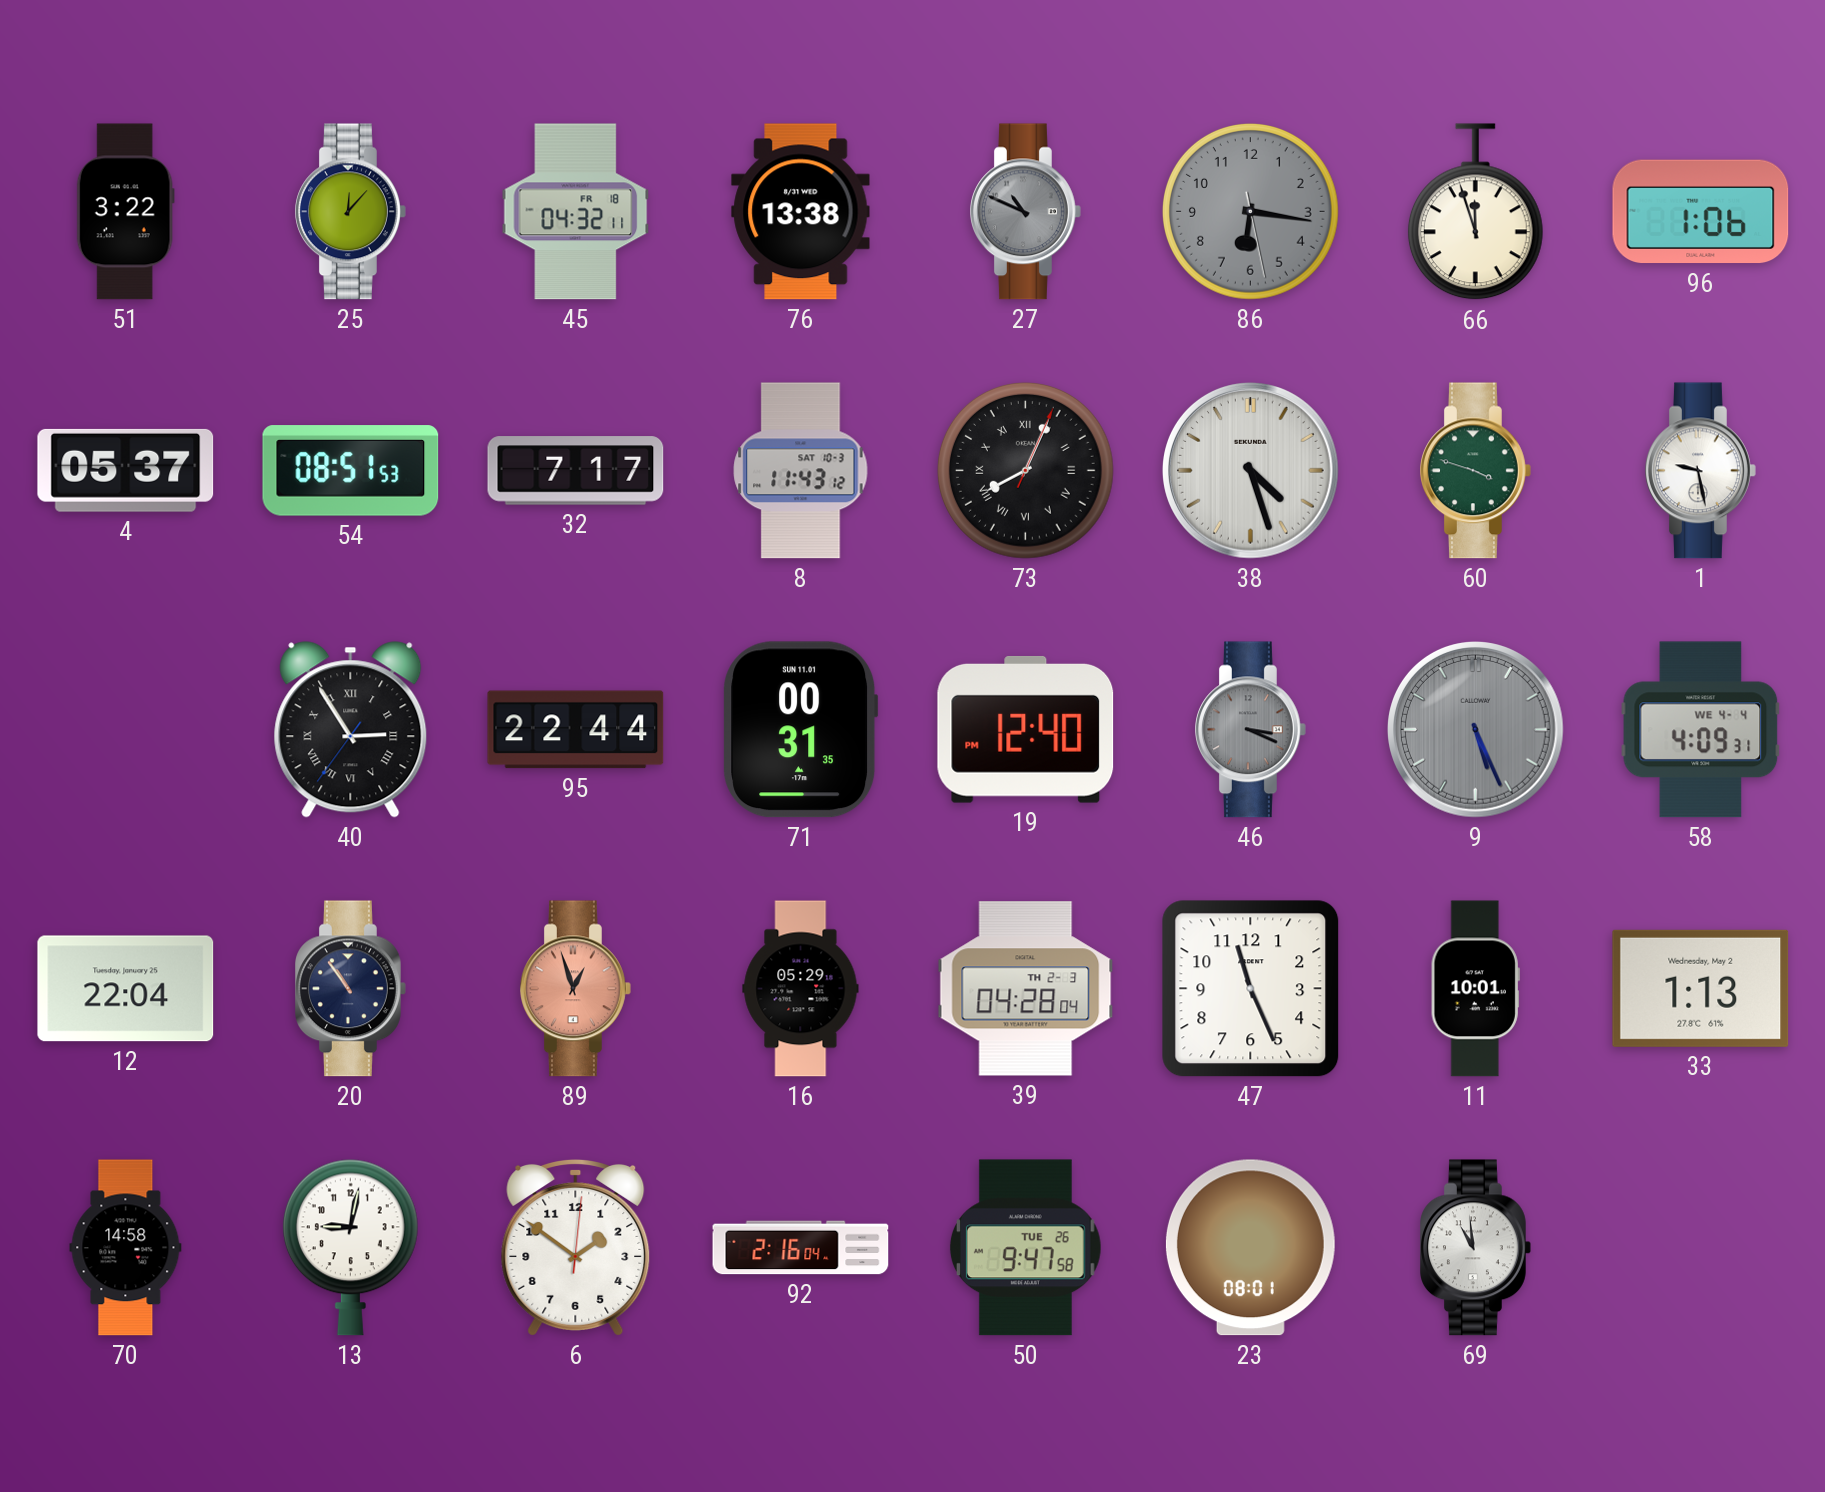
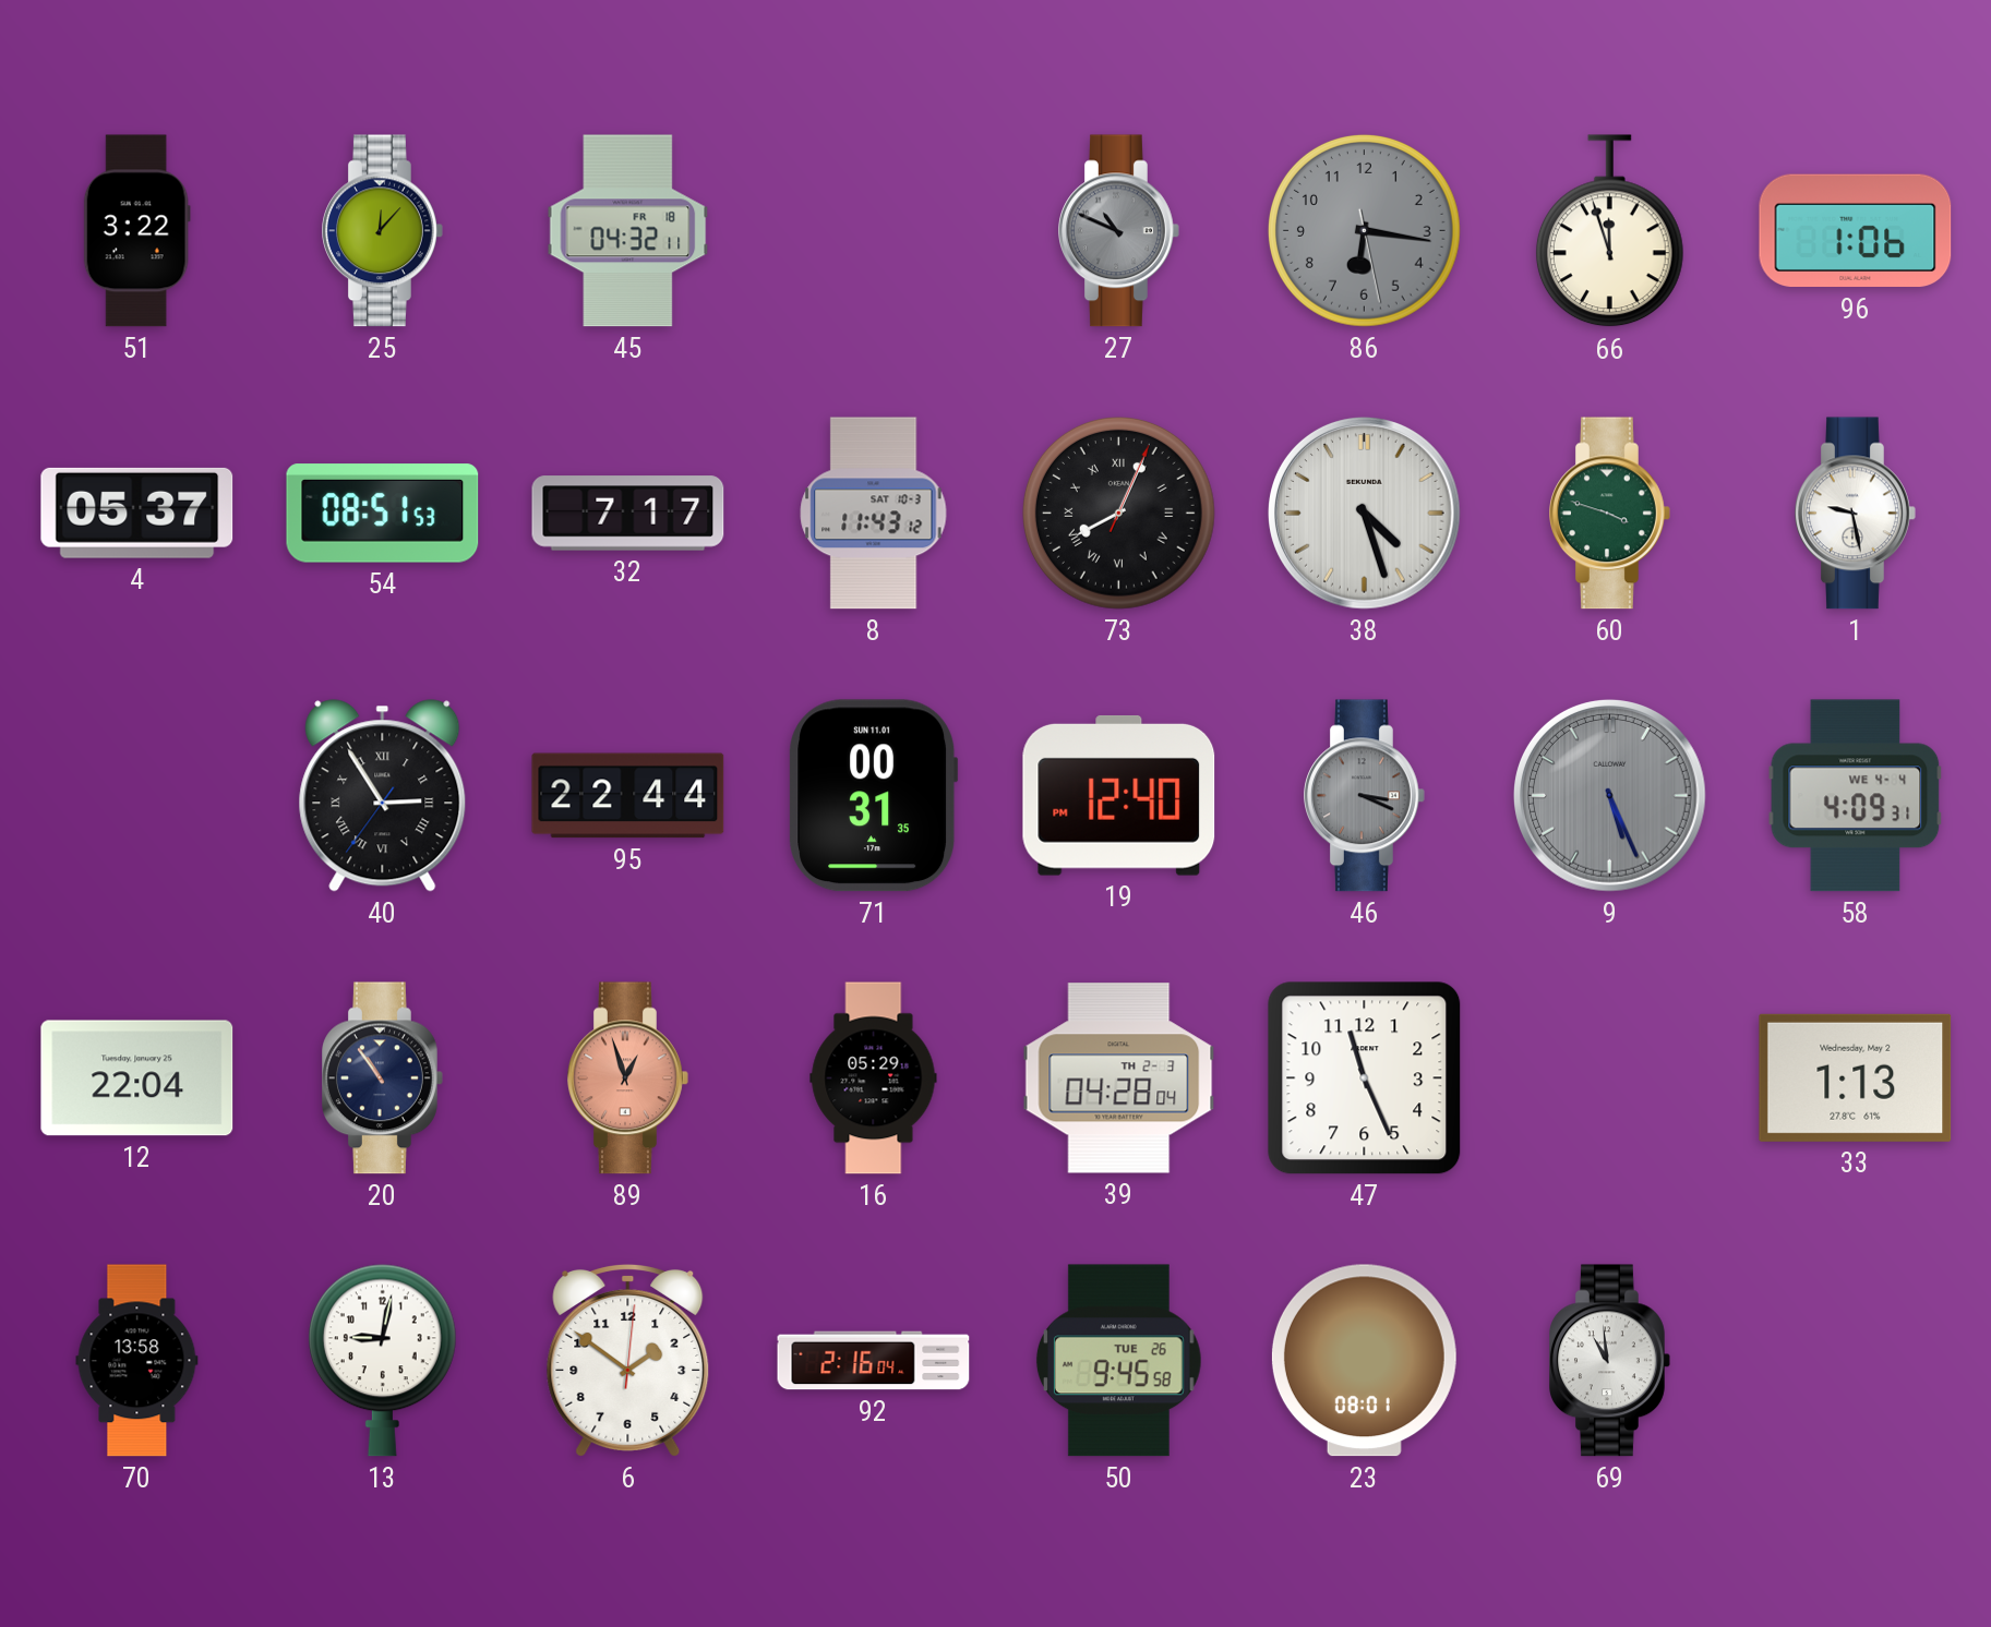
76: 13:38 -> none
11: 10:01 -> none
70: 14:58 -> 13:58
50: 9:47 -> 9:45
